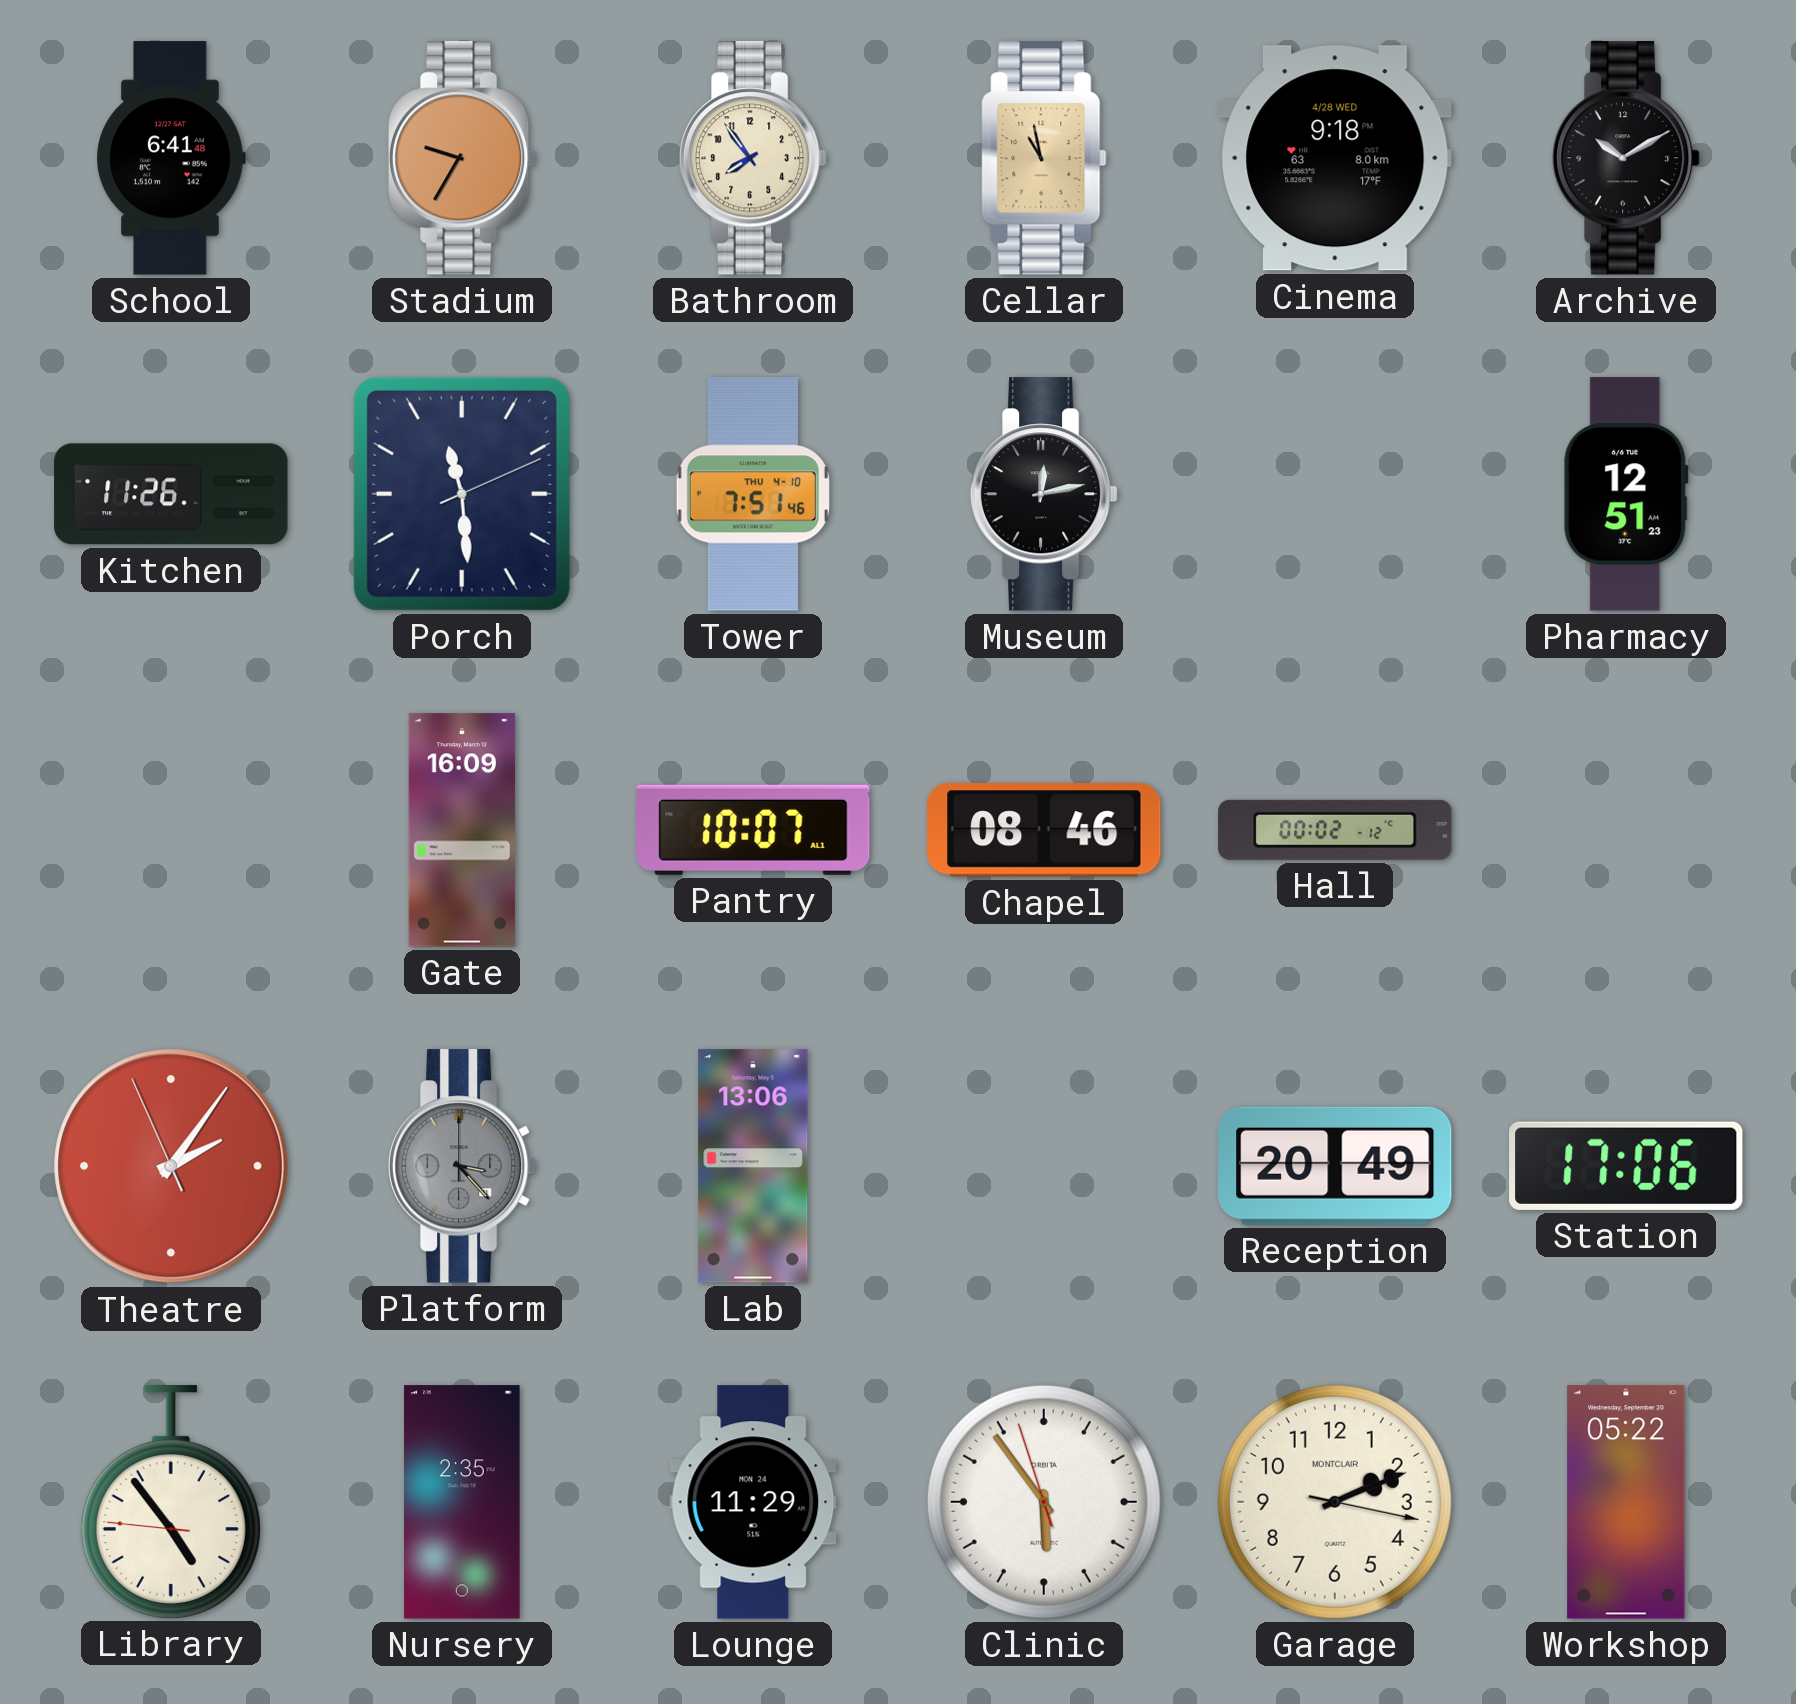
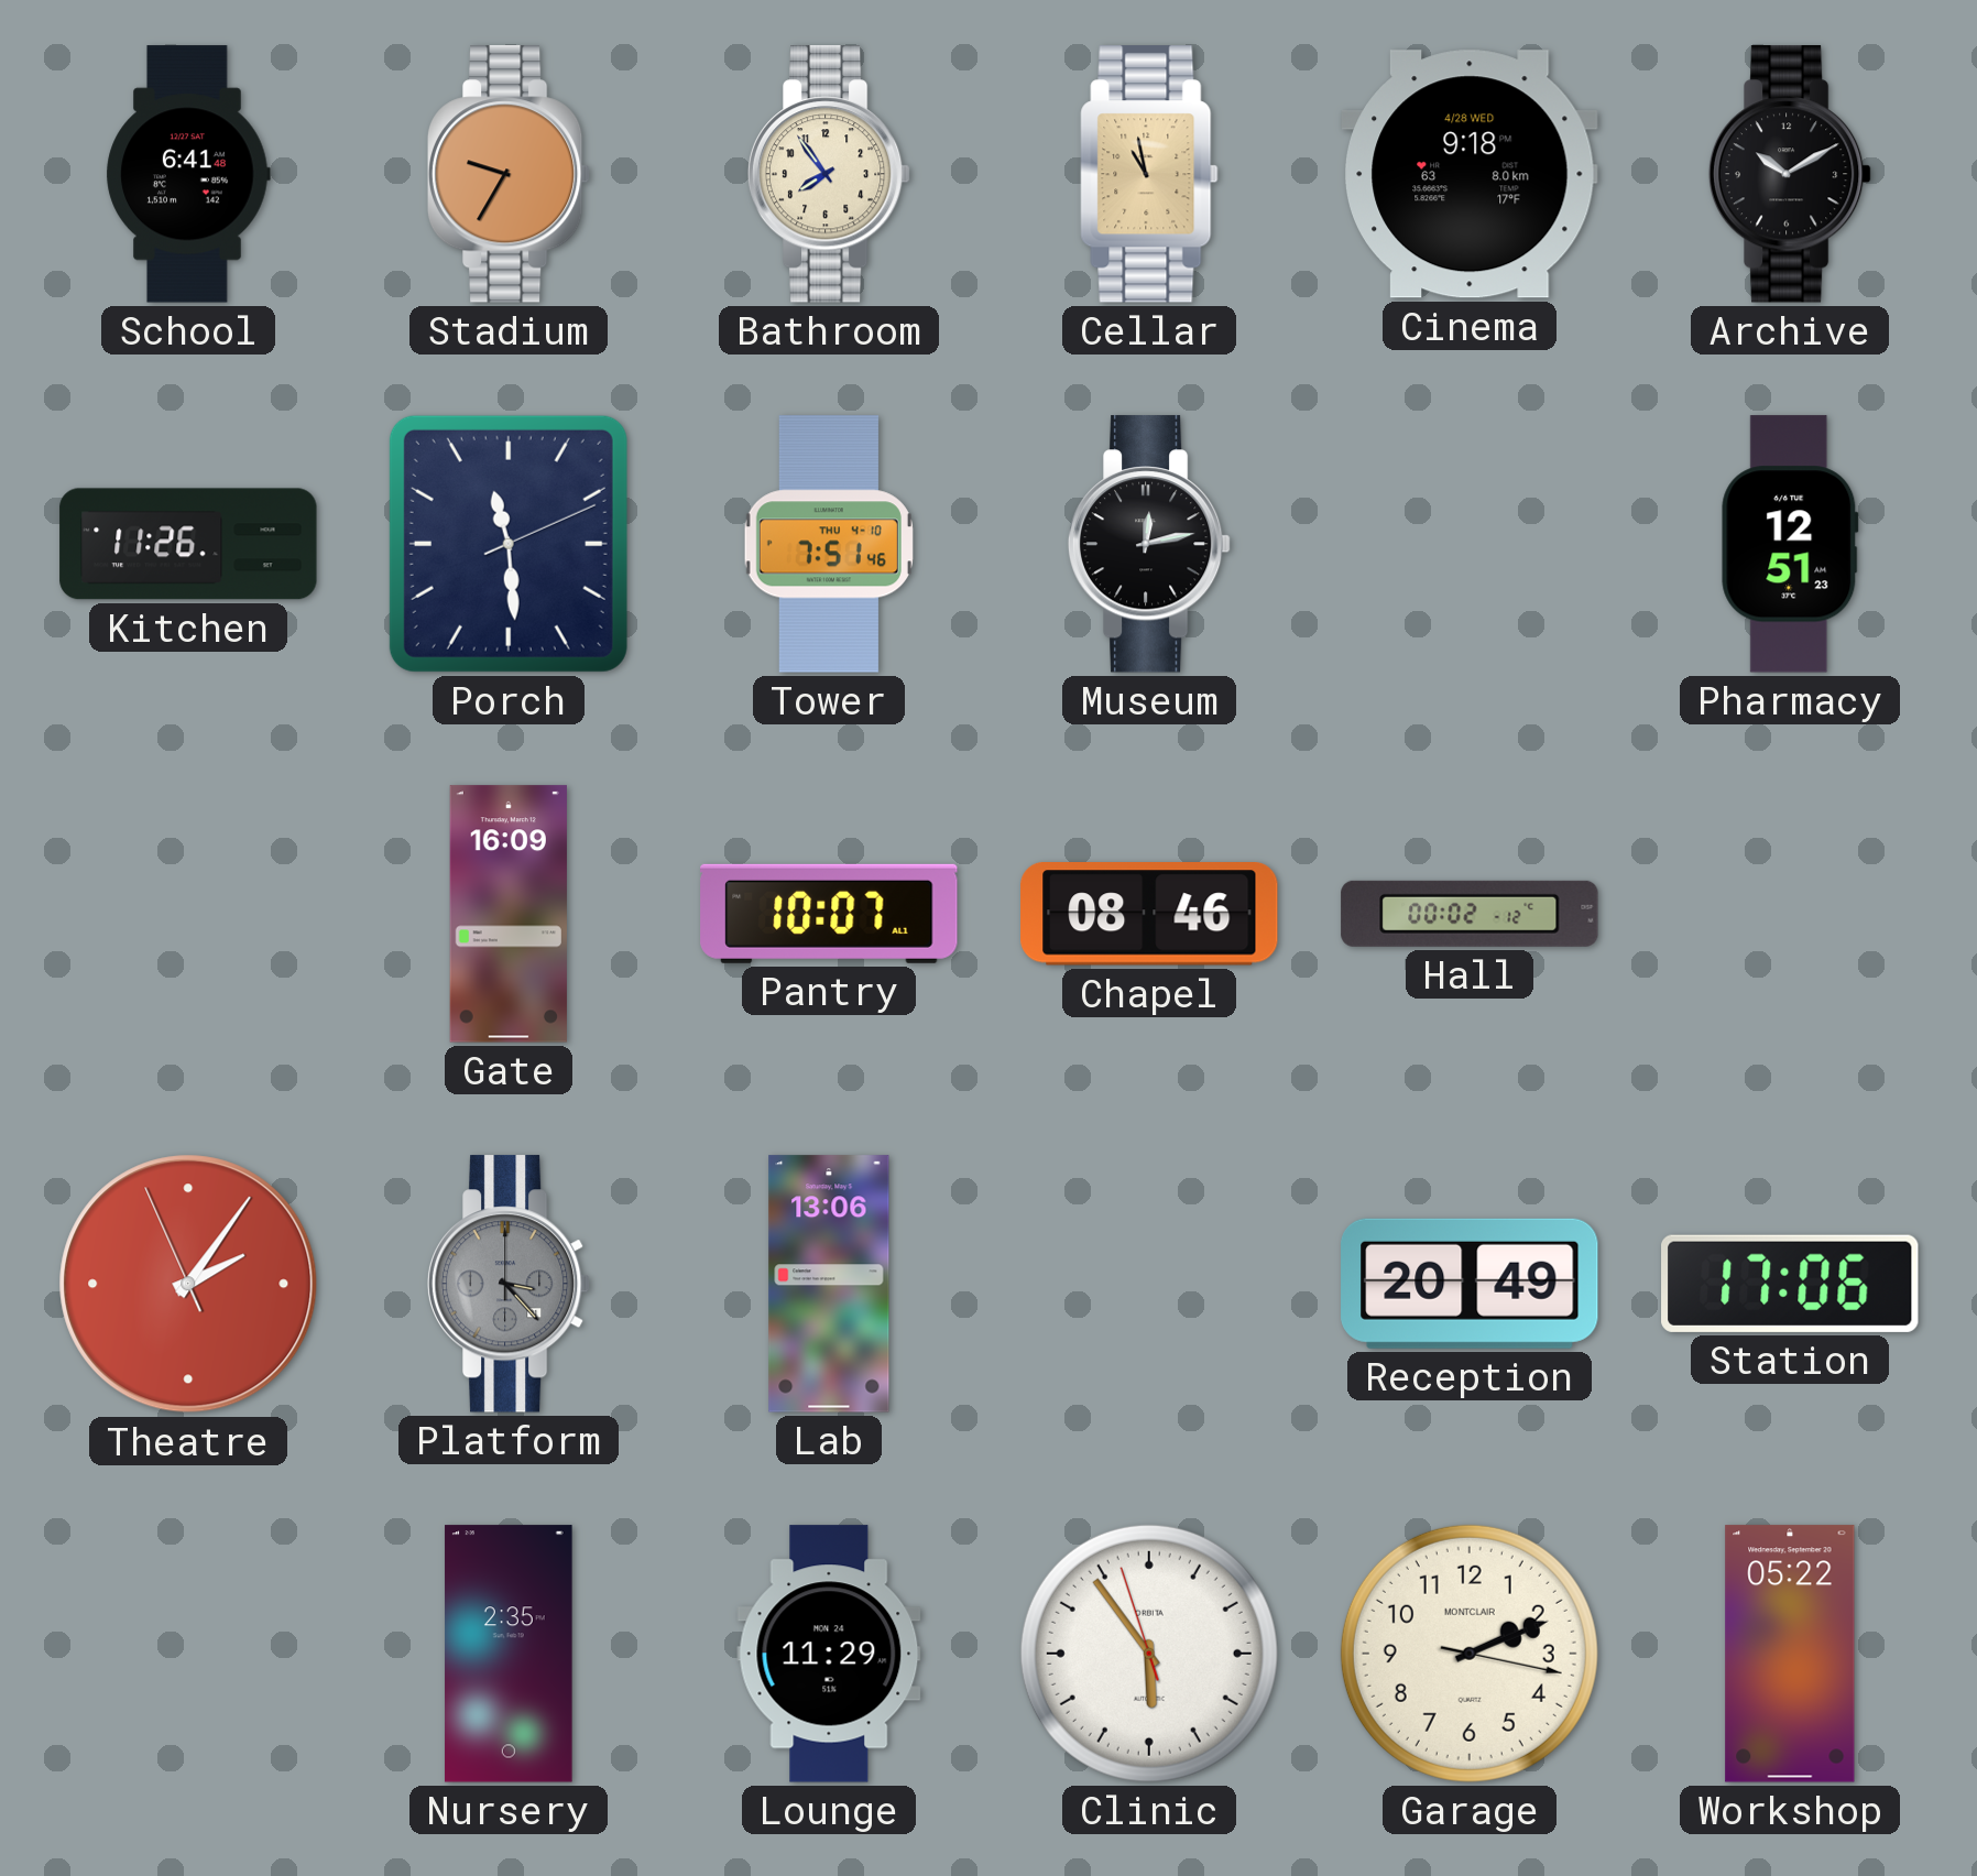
Library: 4:53 -> none
